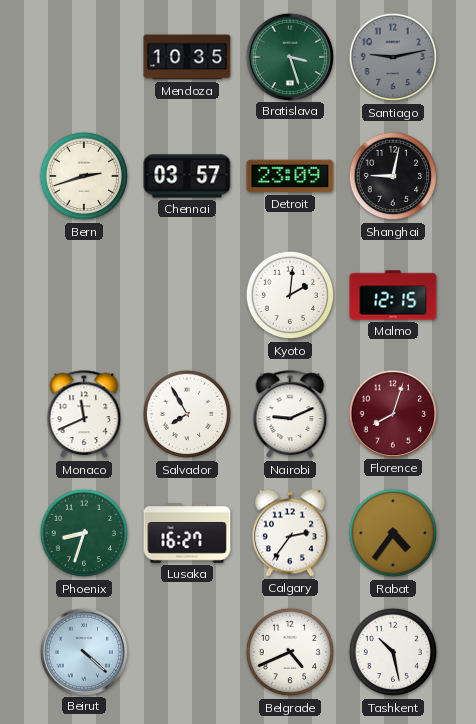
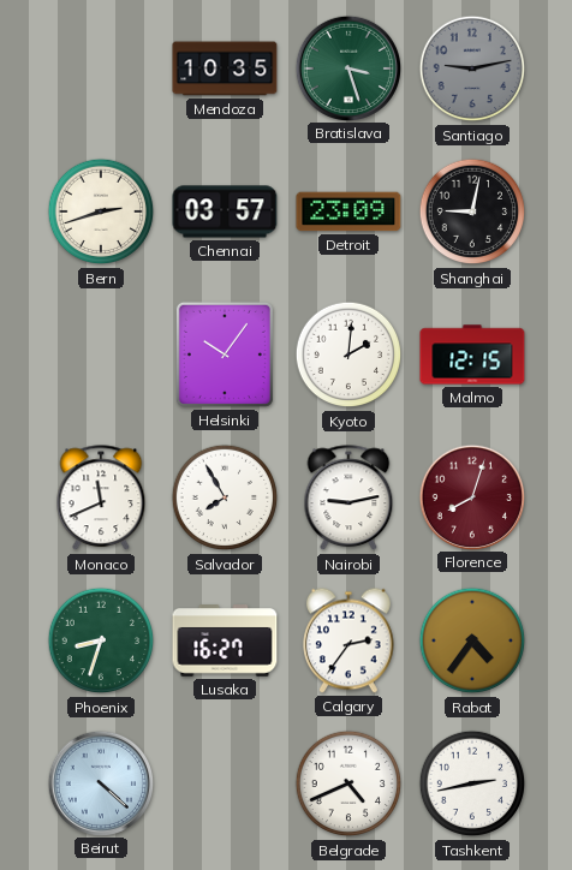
Helsinki: none -> 10:06
Nairobi: 9:11 -> 9:13
Tashkent: 10:28 -> 2:43
